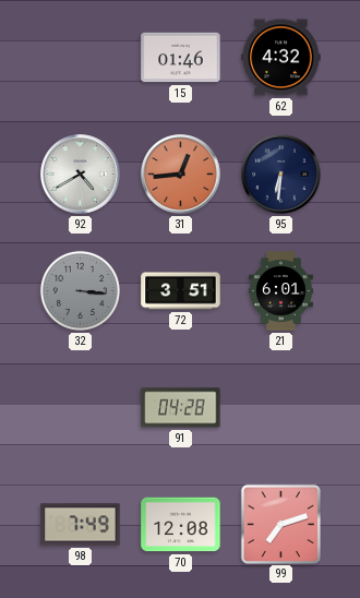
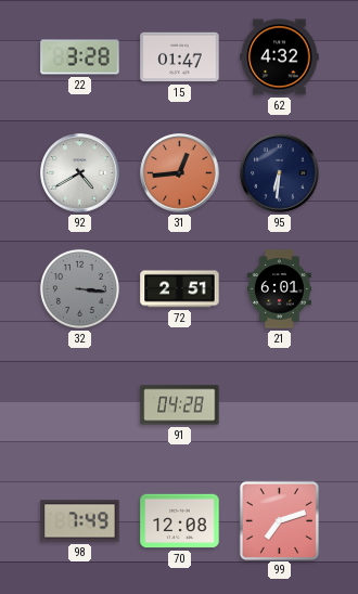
22: none -> 3:28
15: 01:46 -> 01:47
72: 3:51 -> 2:51
